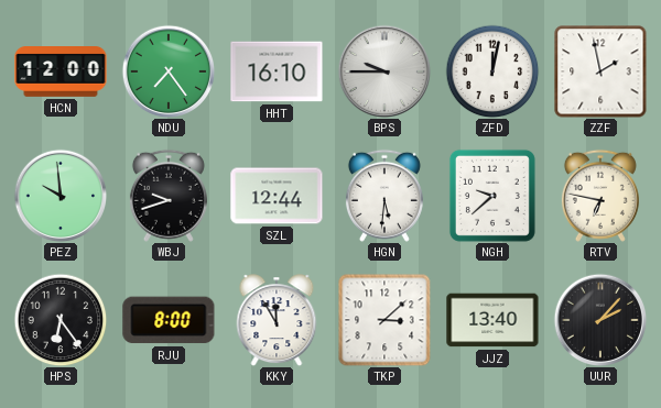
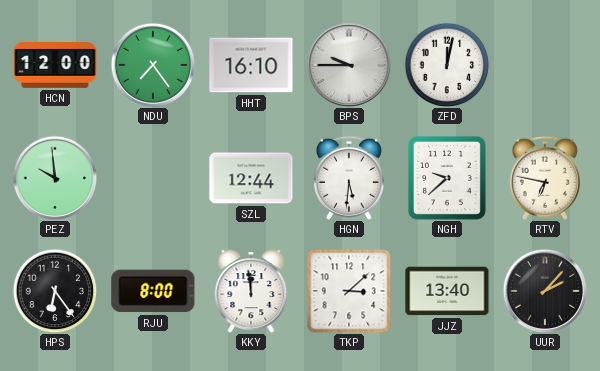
ZZF: 1:58 -> none
WBJ: 9:42 -> none
KKY: 11:55 -> 11:59
